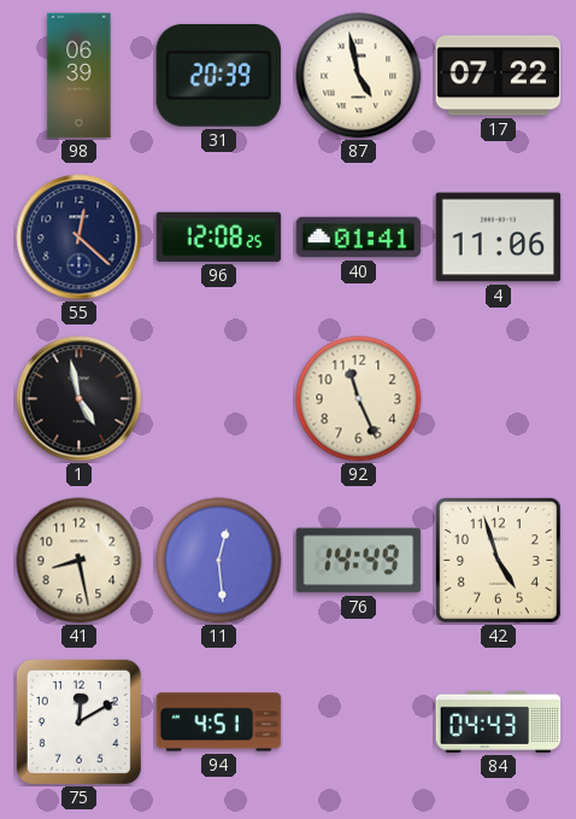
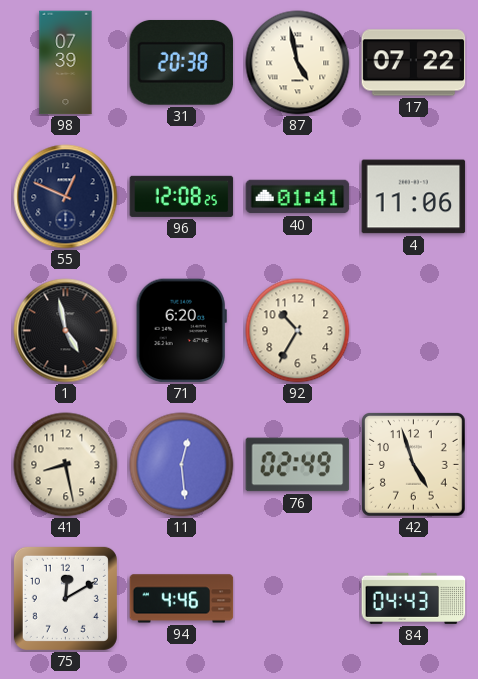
98: 06:39 -> 07:39
31: 20:39 -> 20:38
55: 12:22 -> 12:49
71: none -> 6:20
92: 11:26 -> 10:35
76: 14:49 -> 02:49
94: 4:51 -> 4:46
